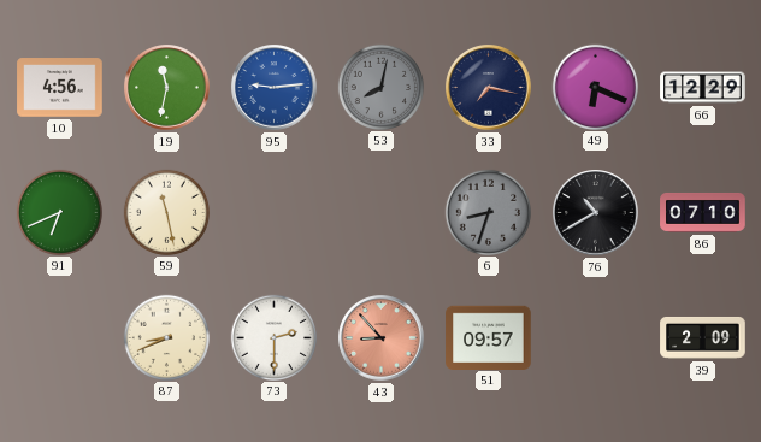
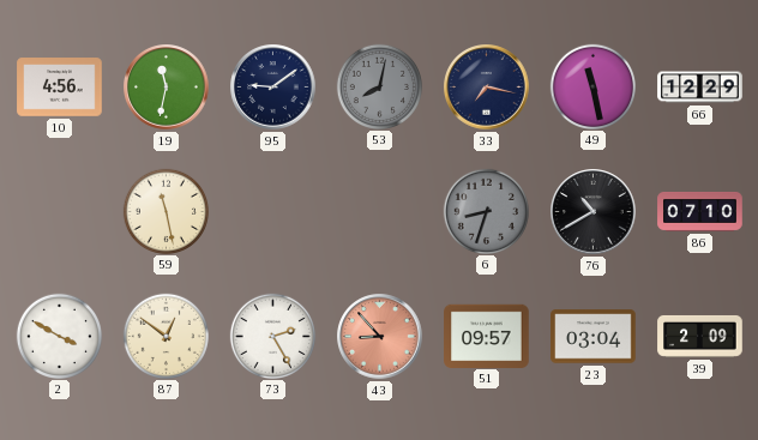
95: 9:14 -> 9:09
95 dial: blue -> navy
49: 6:19 -> 11:28
91: 6:41 -> none
2: none -> 3:50
87: 8:41 -> 12:51
73: 2:30 -> 2:25
23: none -> 03:04
